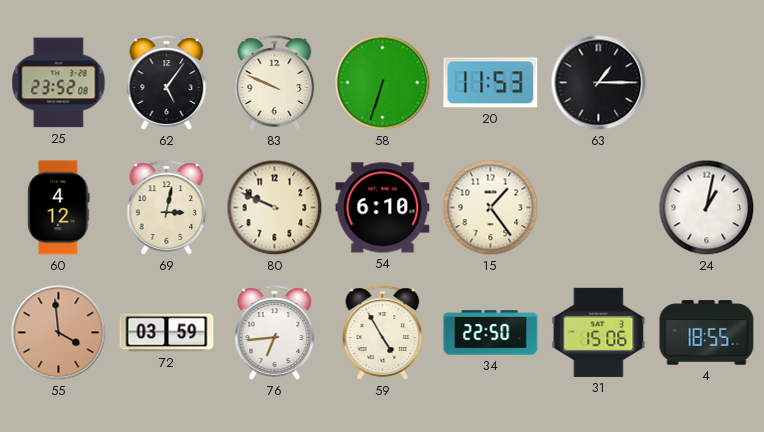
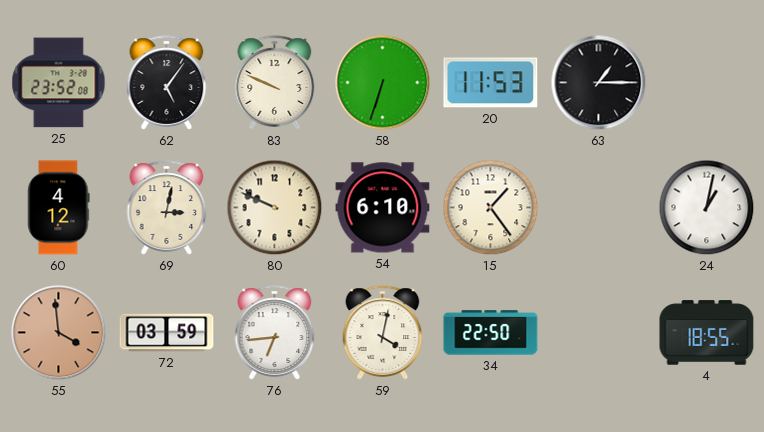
59: 4:55 -> 4:02
31: 15:06 -> none
